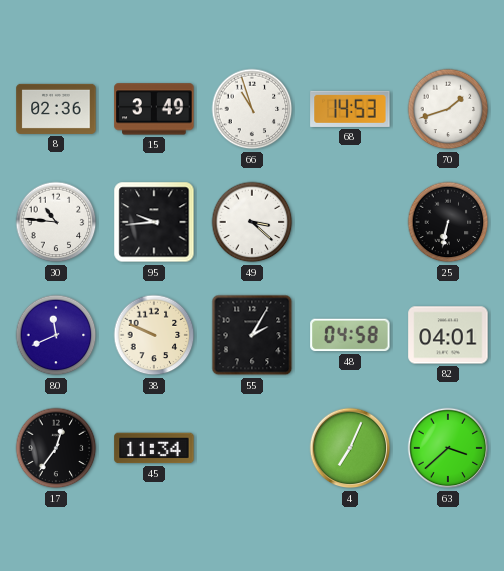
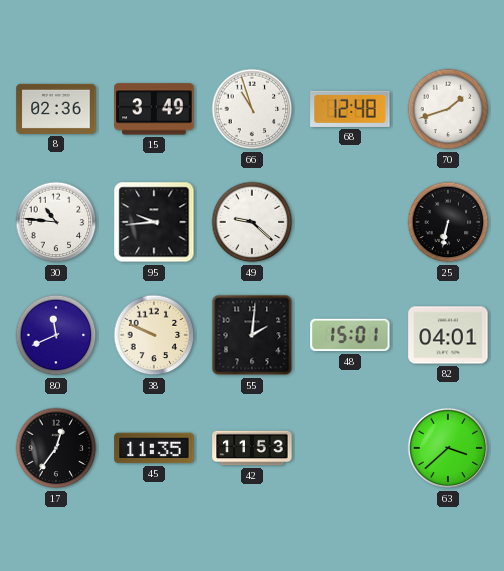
68: 14:53 -> 12:48
49: 3:22 -> 9:22
55: 2:05 -> 2:01
48: 04:58 -> 15:01
45: 11:34 -> 11:35
42: none -> 11:53
4: 7:04 -> none
